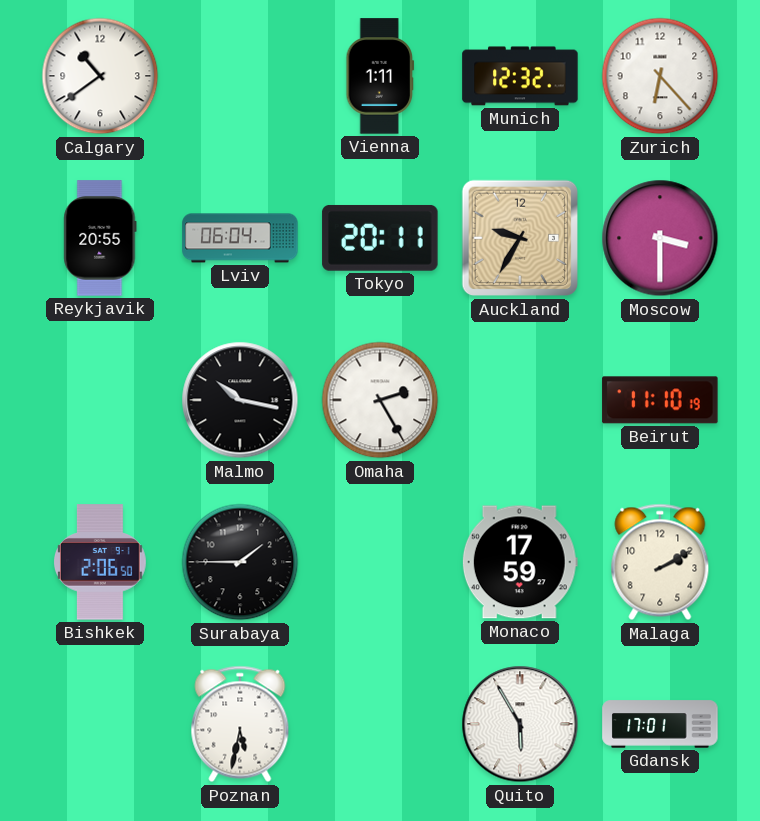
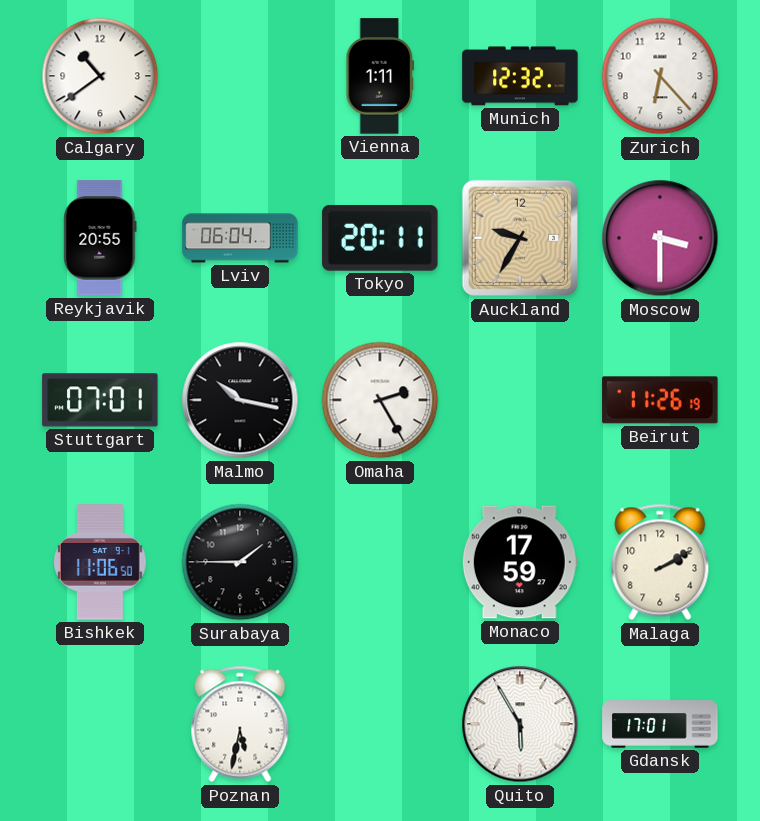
Stuttgart: none -> 07:01
Beirut: 11:10 -> 11:26
Bishkek: 2:06 -> 11:06
